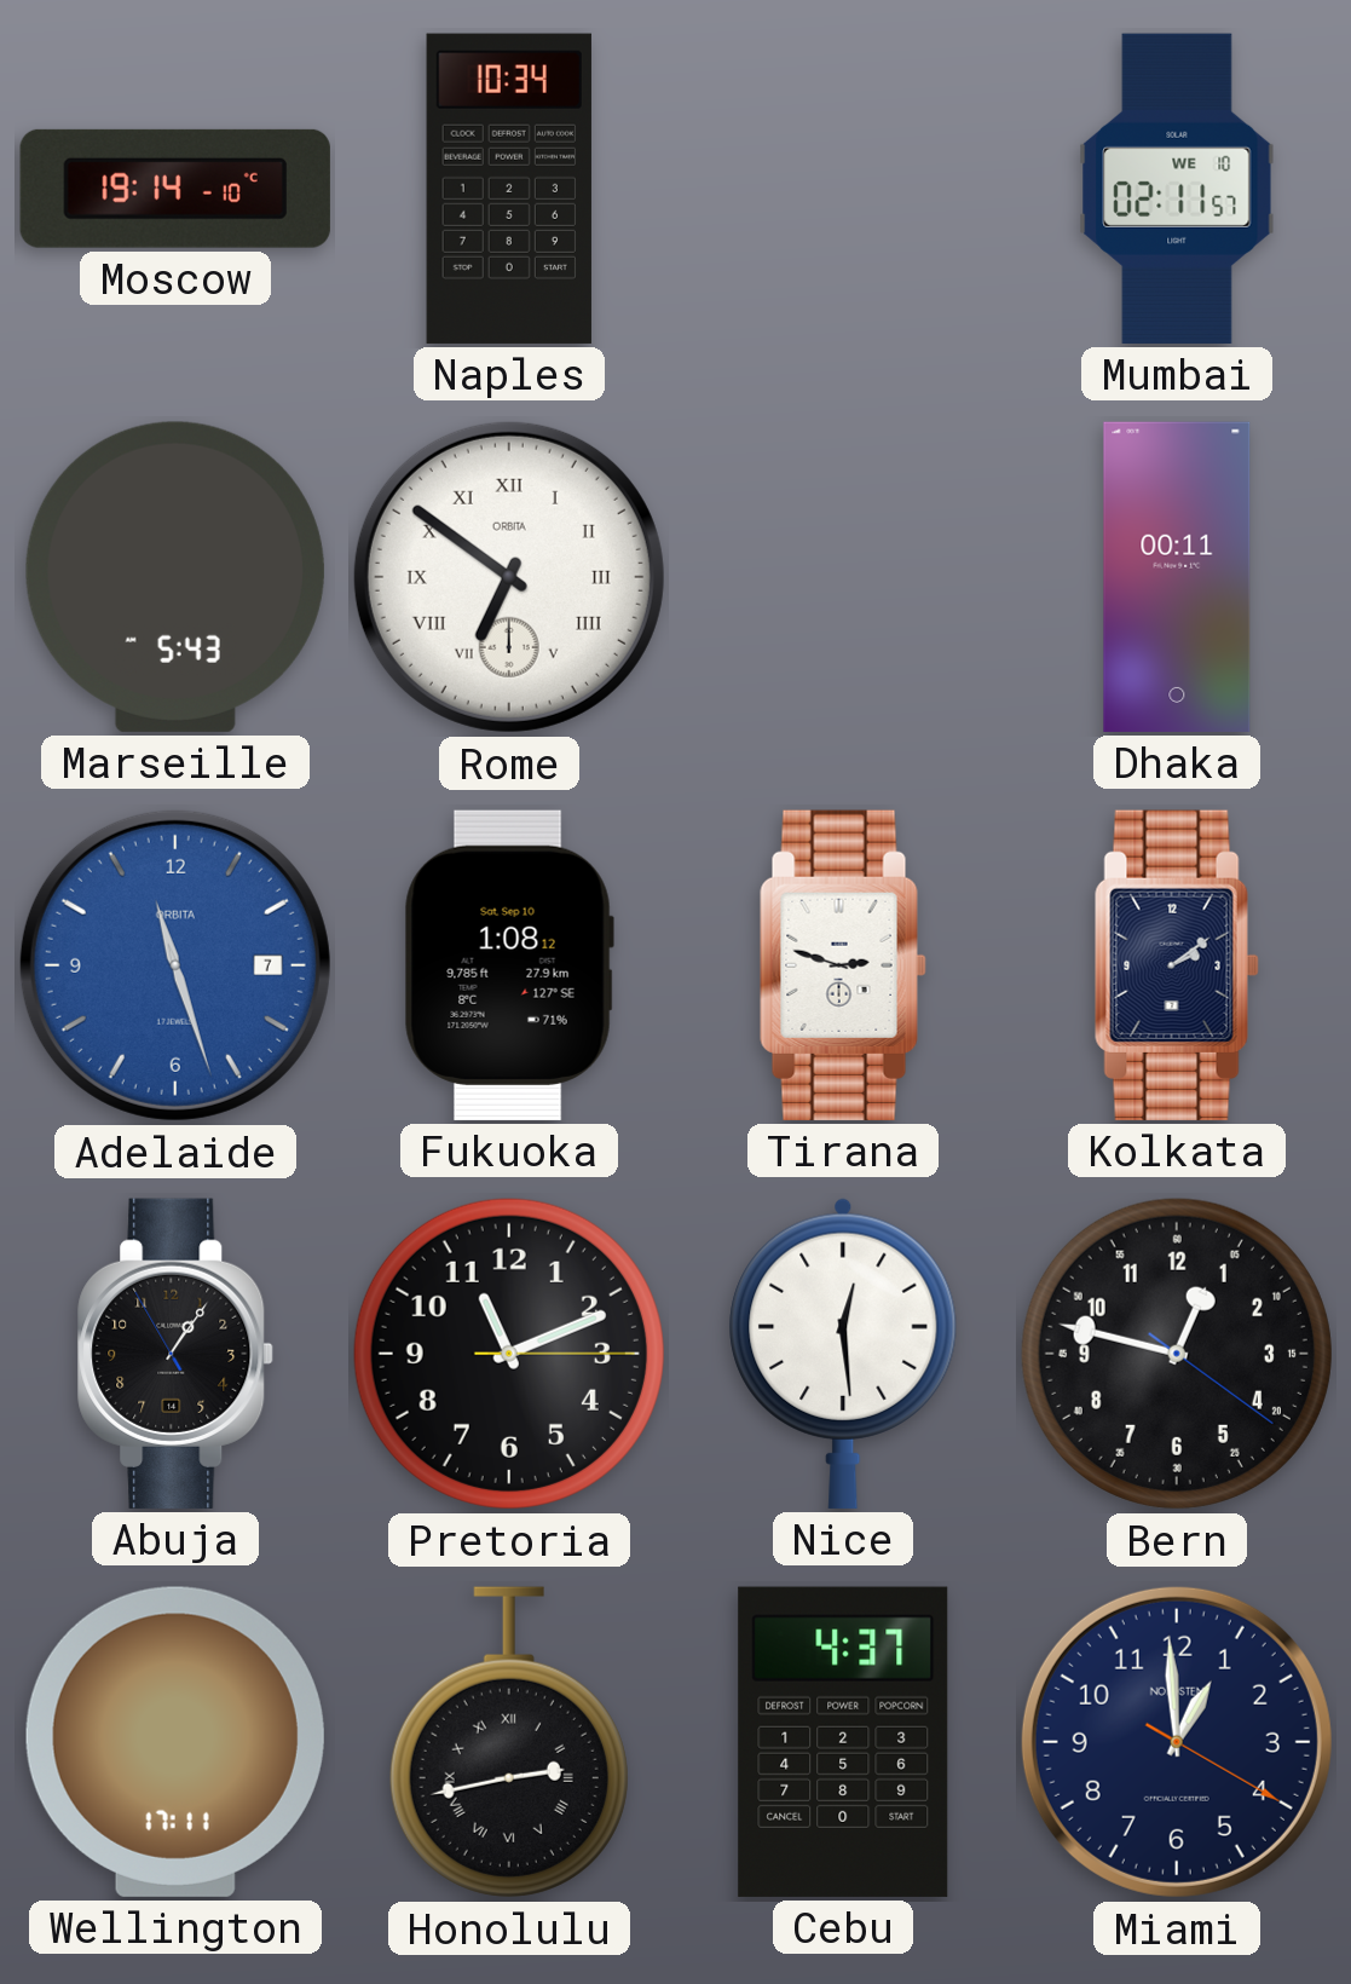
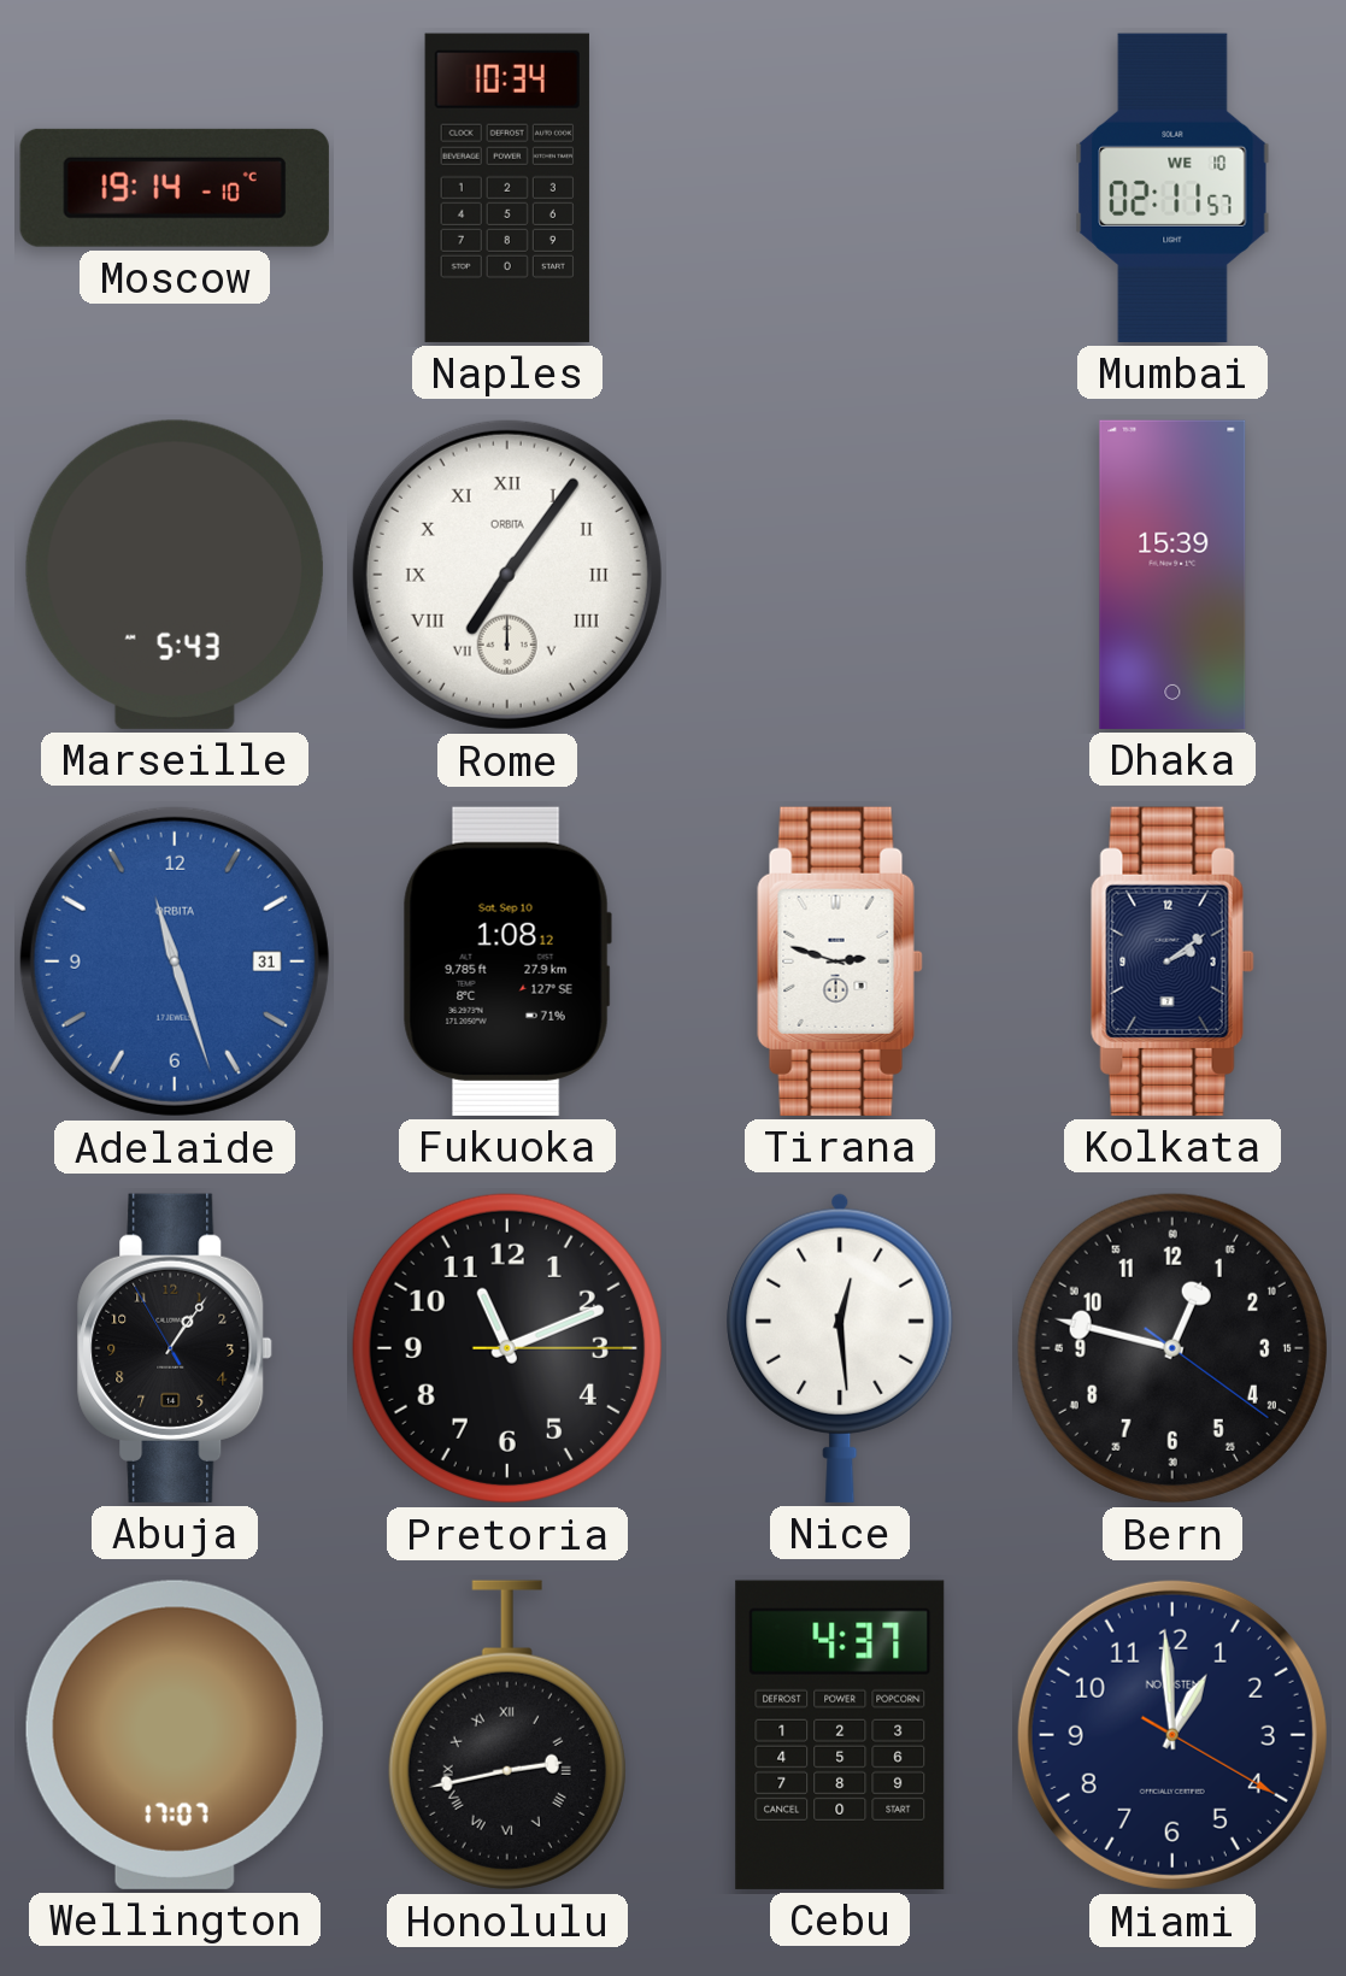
Rome: 6:51 -> 7:06
Dhaka: 00:11 -> 15:39
Adelaide date: 7 -> 31
Wellington: 17:11 -> 17:07
